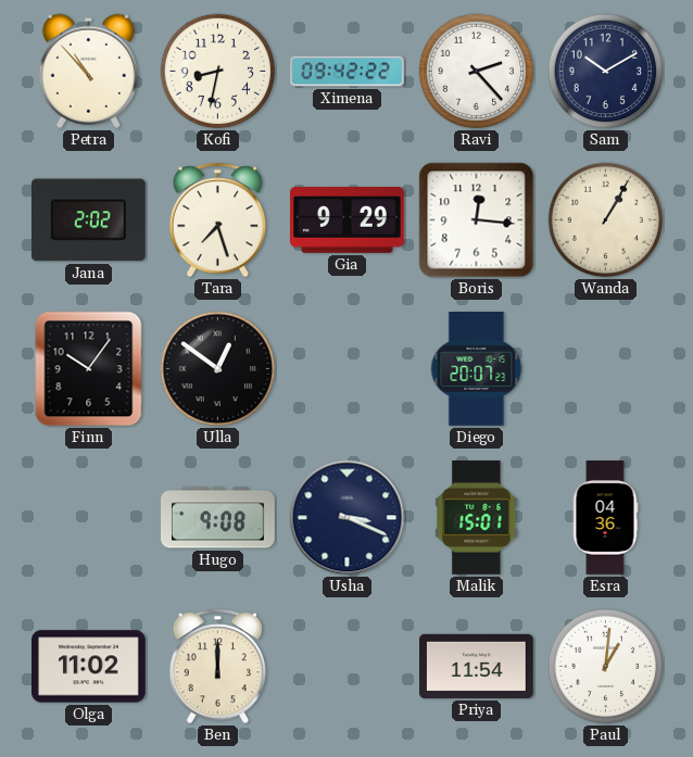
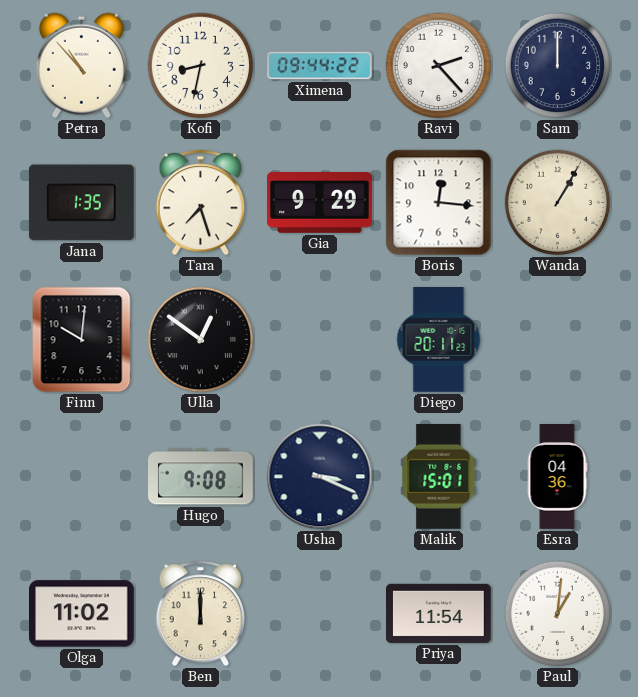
Ximena: 09:42 -> 09:44
Sam: 10:10 -> 12:00
Jana: 2:02 -> 1:35
Finn: 10:06 -> 10:01
Diego: 20:07 -> 20:11
